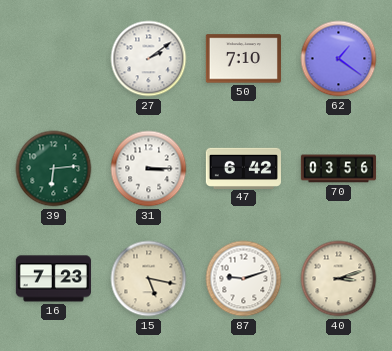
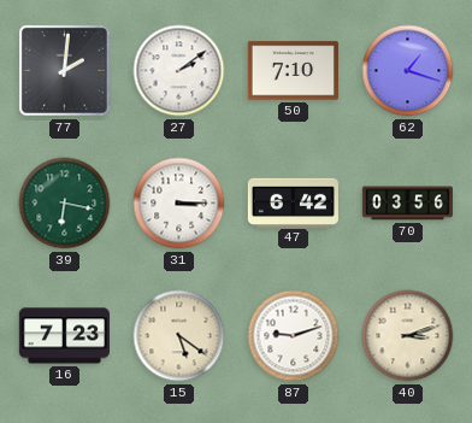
77: none -> 2:01
62: 1:21 -> 1:18
39: 6:14 -> 6:17
15: 5:17 -> 5:21
